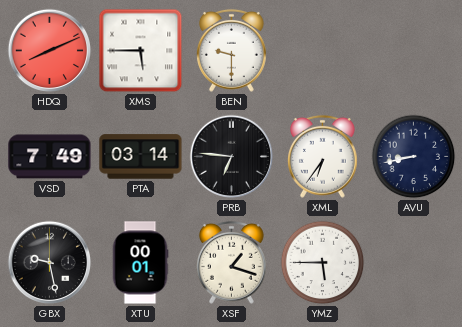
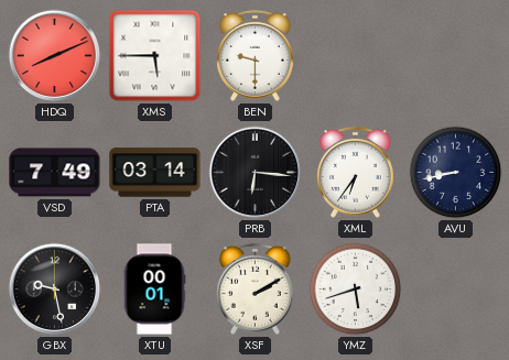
PRB: 6:46 -> 6:16
XSF: 1:18 -> 2:10
YMZ: 5:45 -> 5:42
